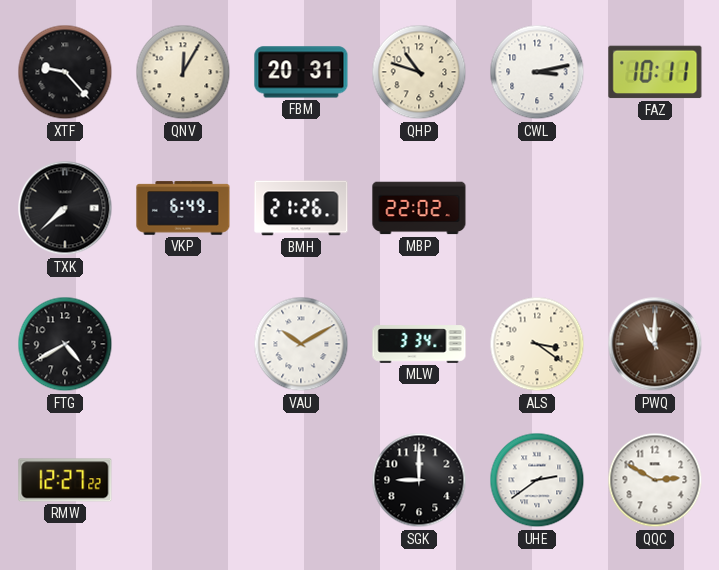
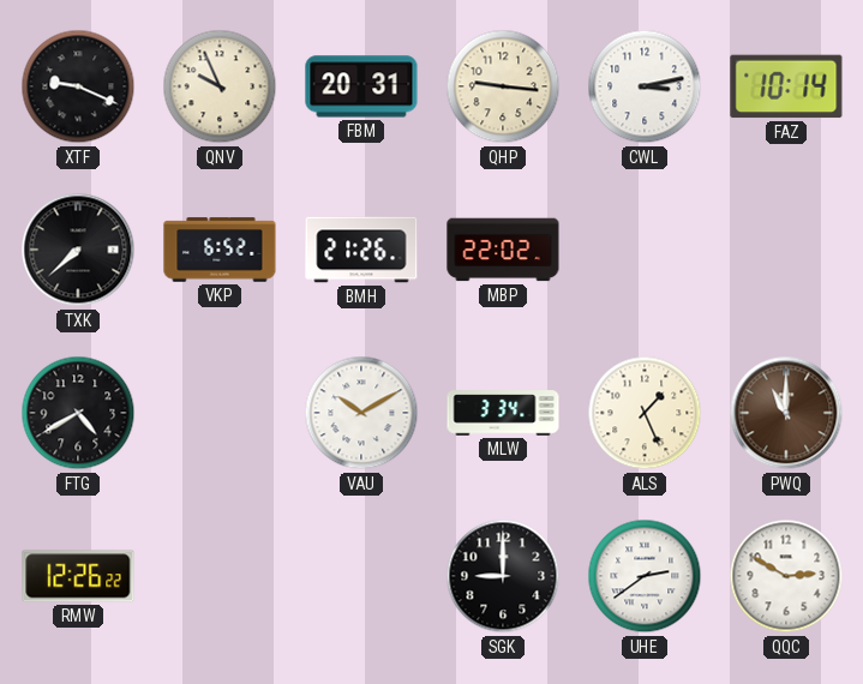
XTF: 9:23 -> 9:19
QNV: 12:05 -> 9:56
QHP: 10:48 -> 9:16
FAZ: 10:11 -> 10:14
VKP: 6:49 -> 6:52
ALS: 3:21 -> 1:26
RMW: 12:27 -> 12:26
